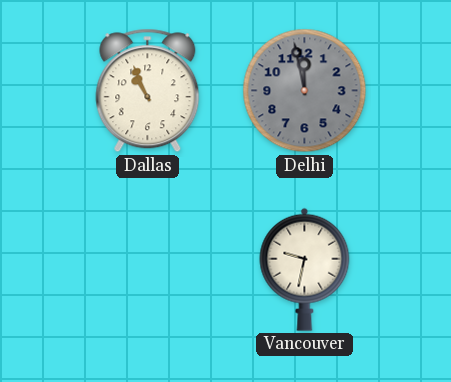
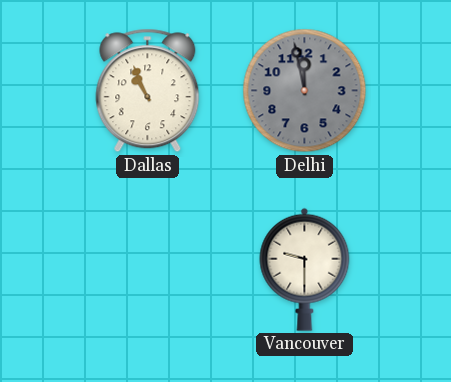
Vancouver: 9:32 -> 9:30
